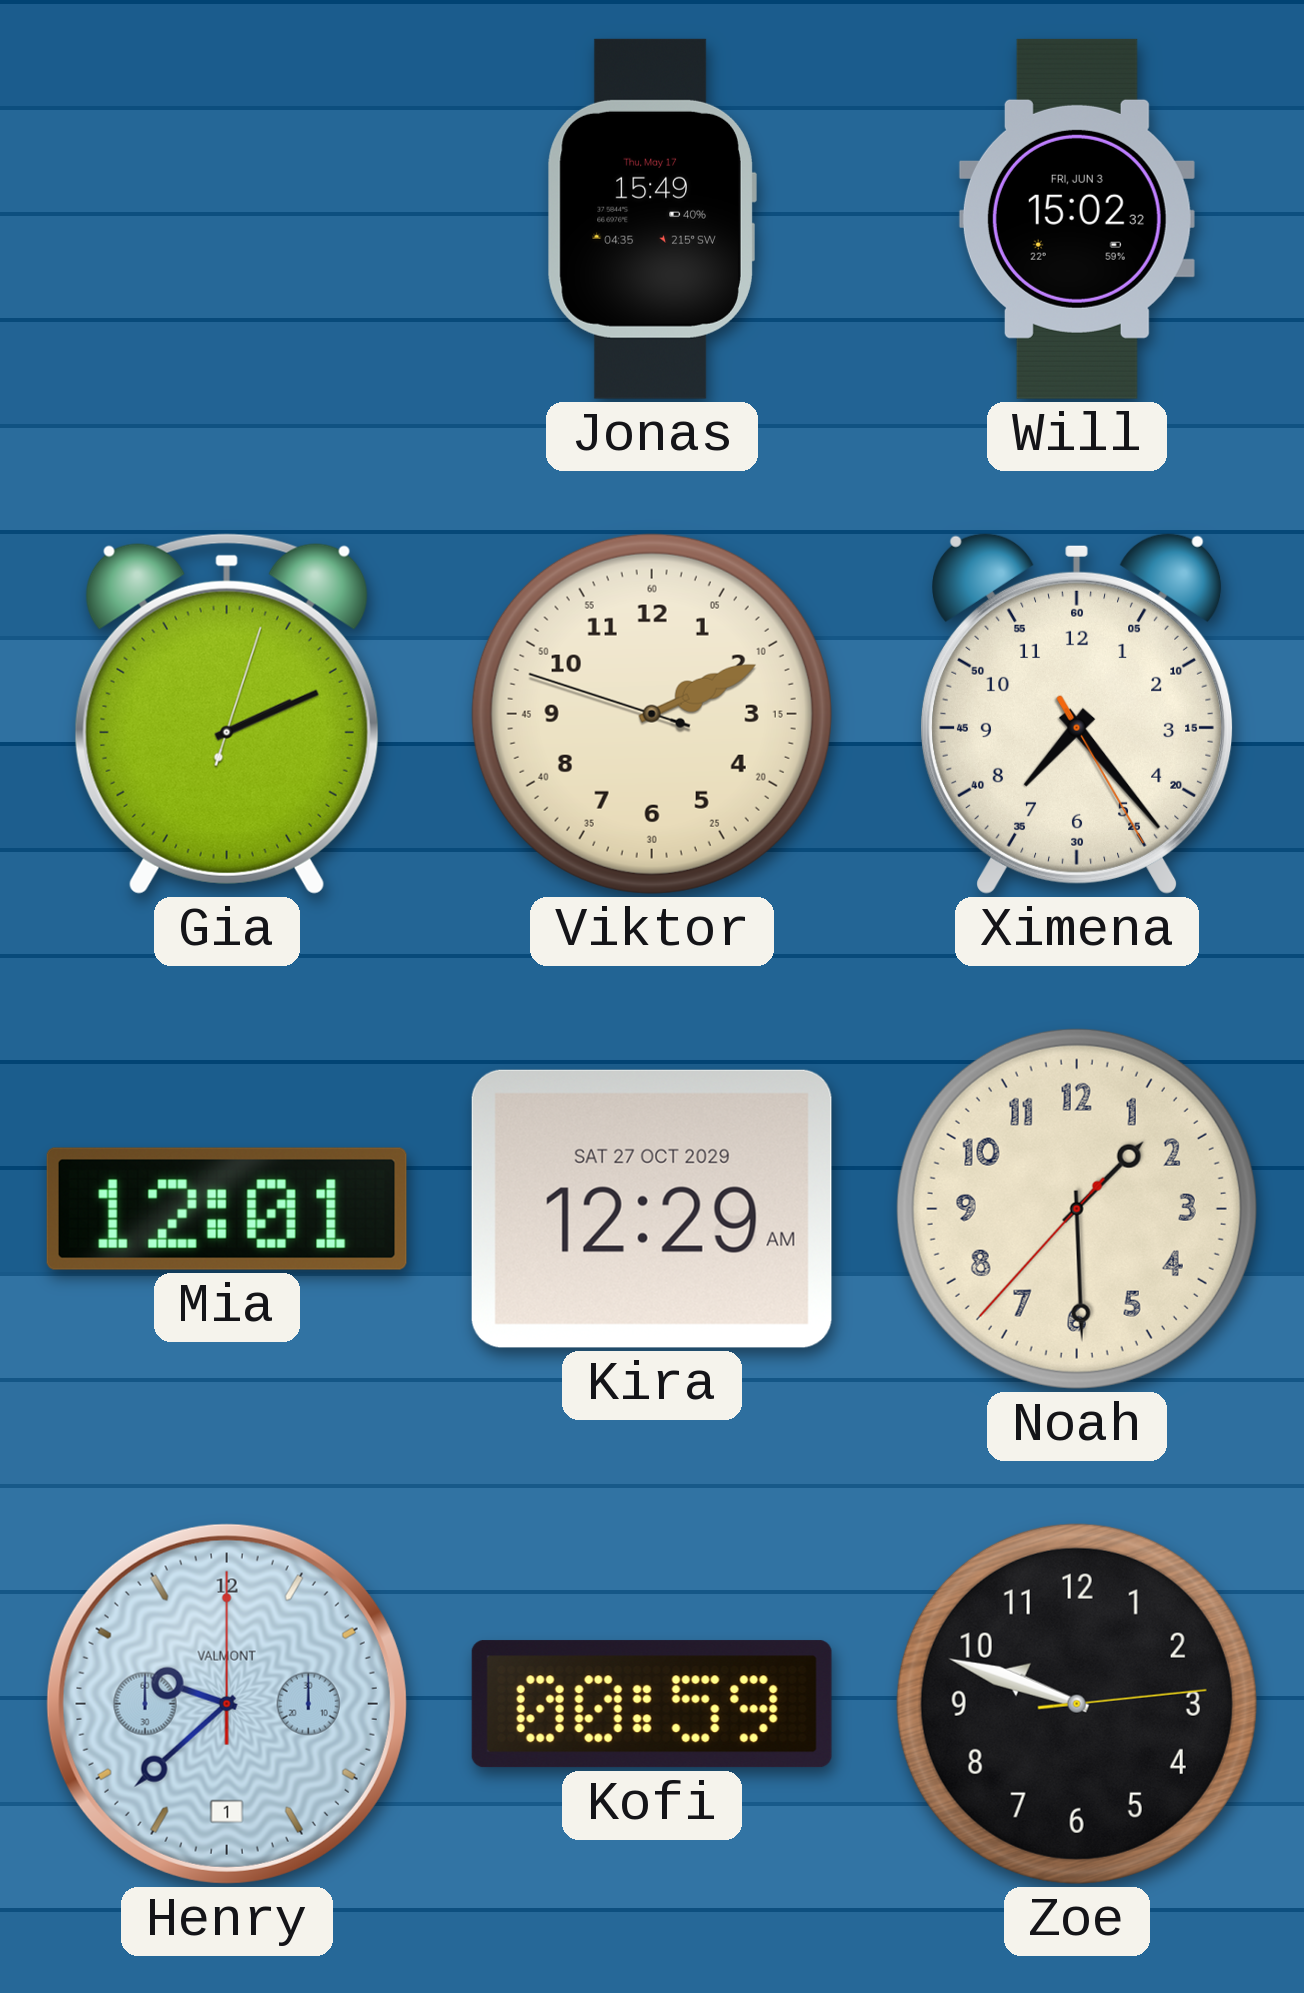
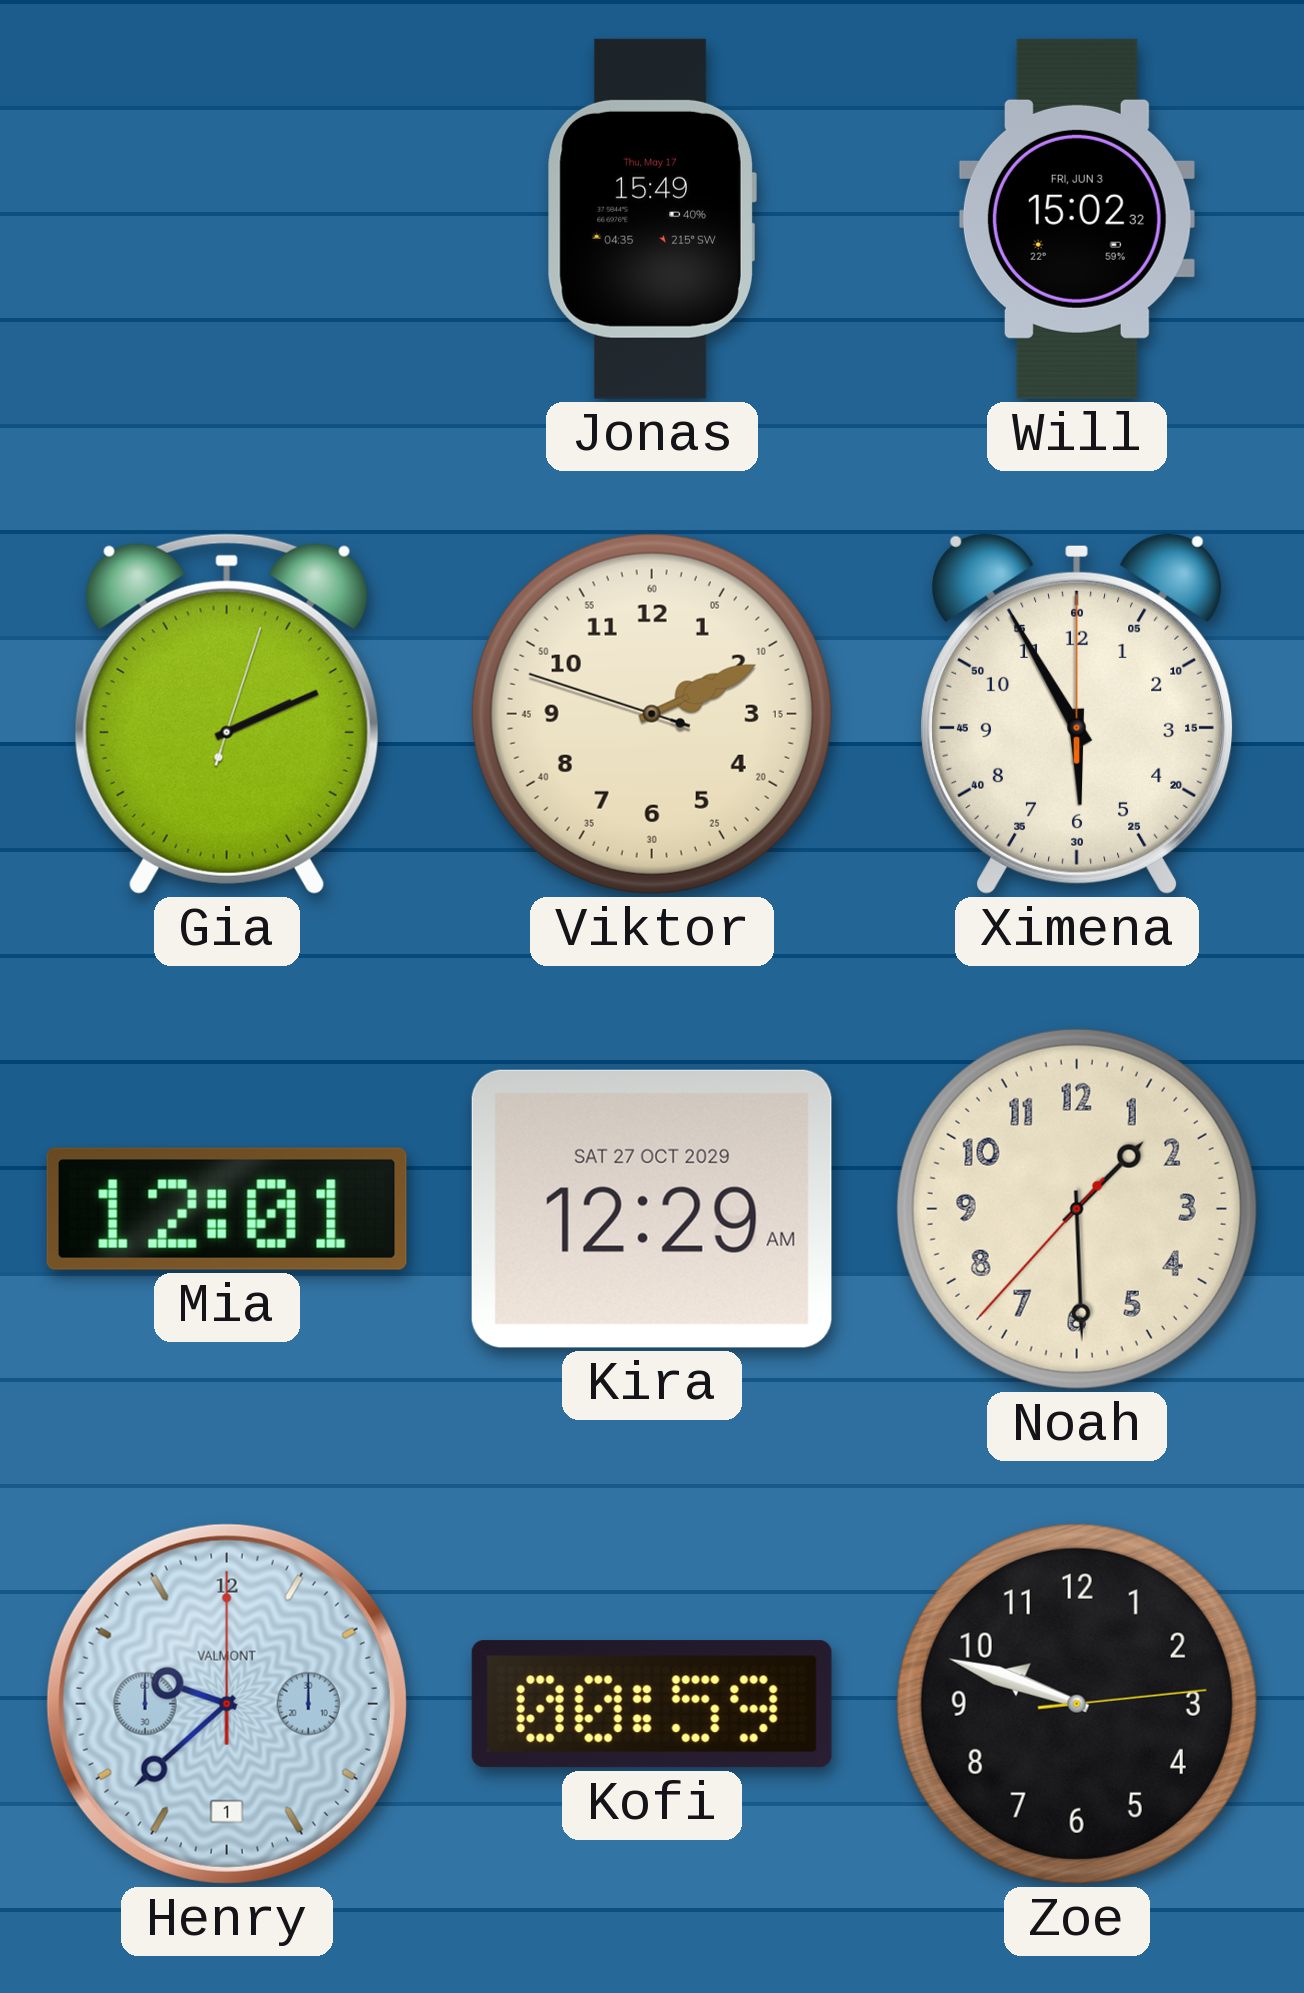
Ximena: 7:23 -> 5:55
